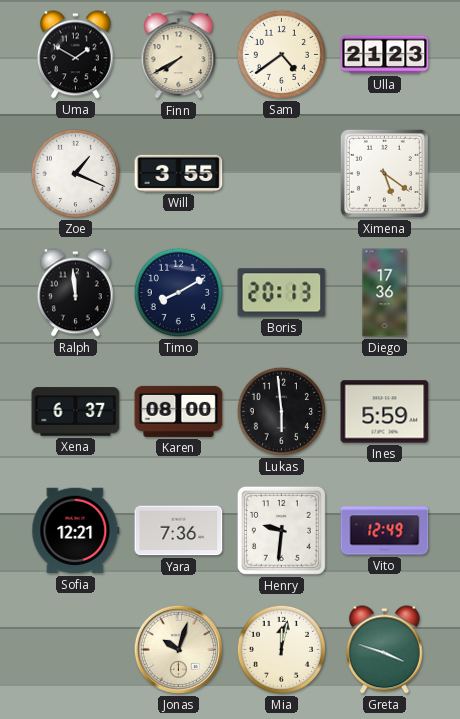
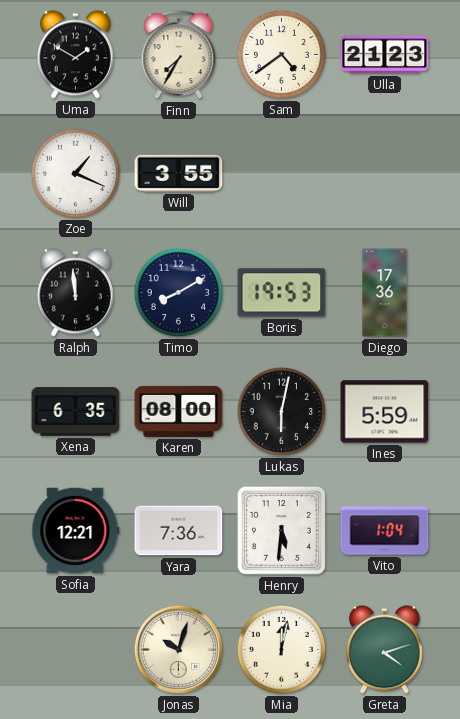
Finn: 7:40 -> 7:35
Ximena: 5:21 -> none
Boris: 20:13 -> 19:53
Xena: 6:37 -> 6:35
Lukas: 5:59 -> 6:02
Henry: 9:31 -> 5:31
Vito: 12:49 -> 1:04
Greta: 3:48 -> 4:12
